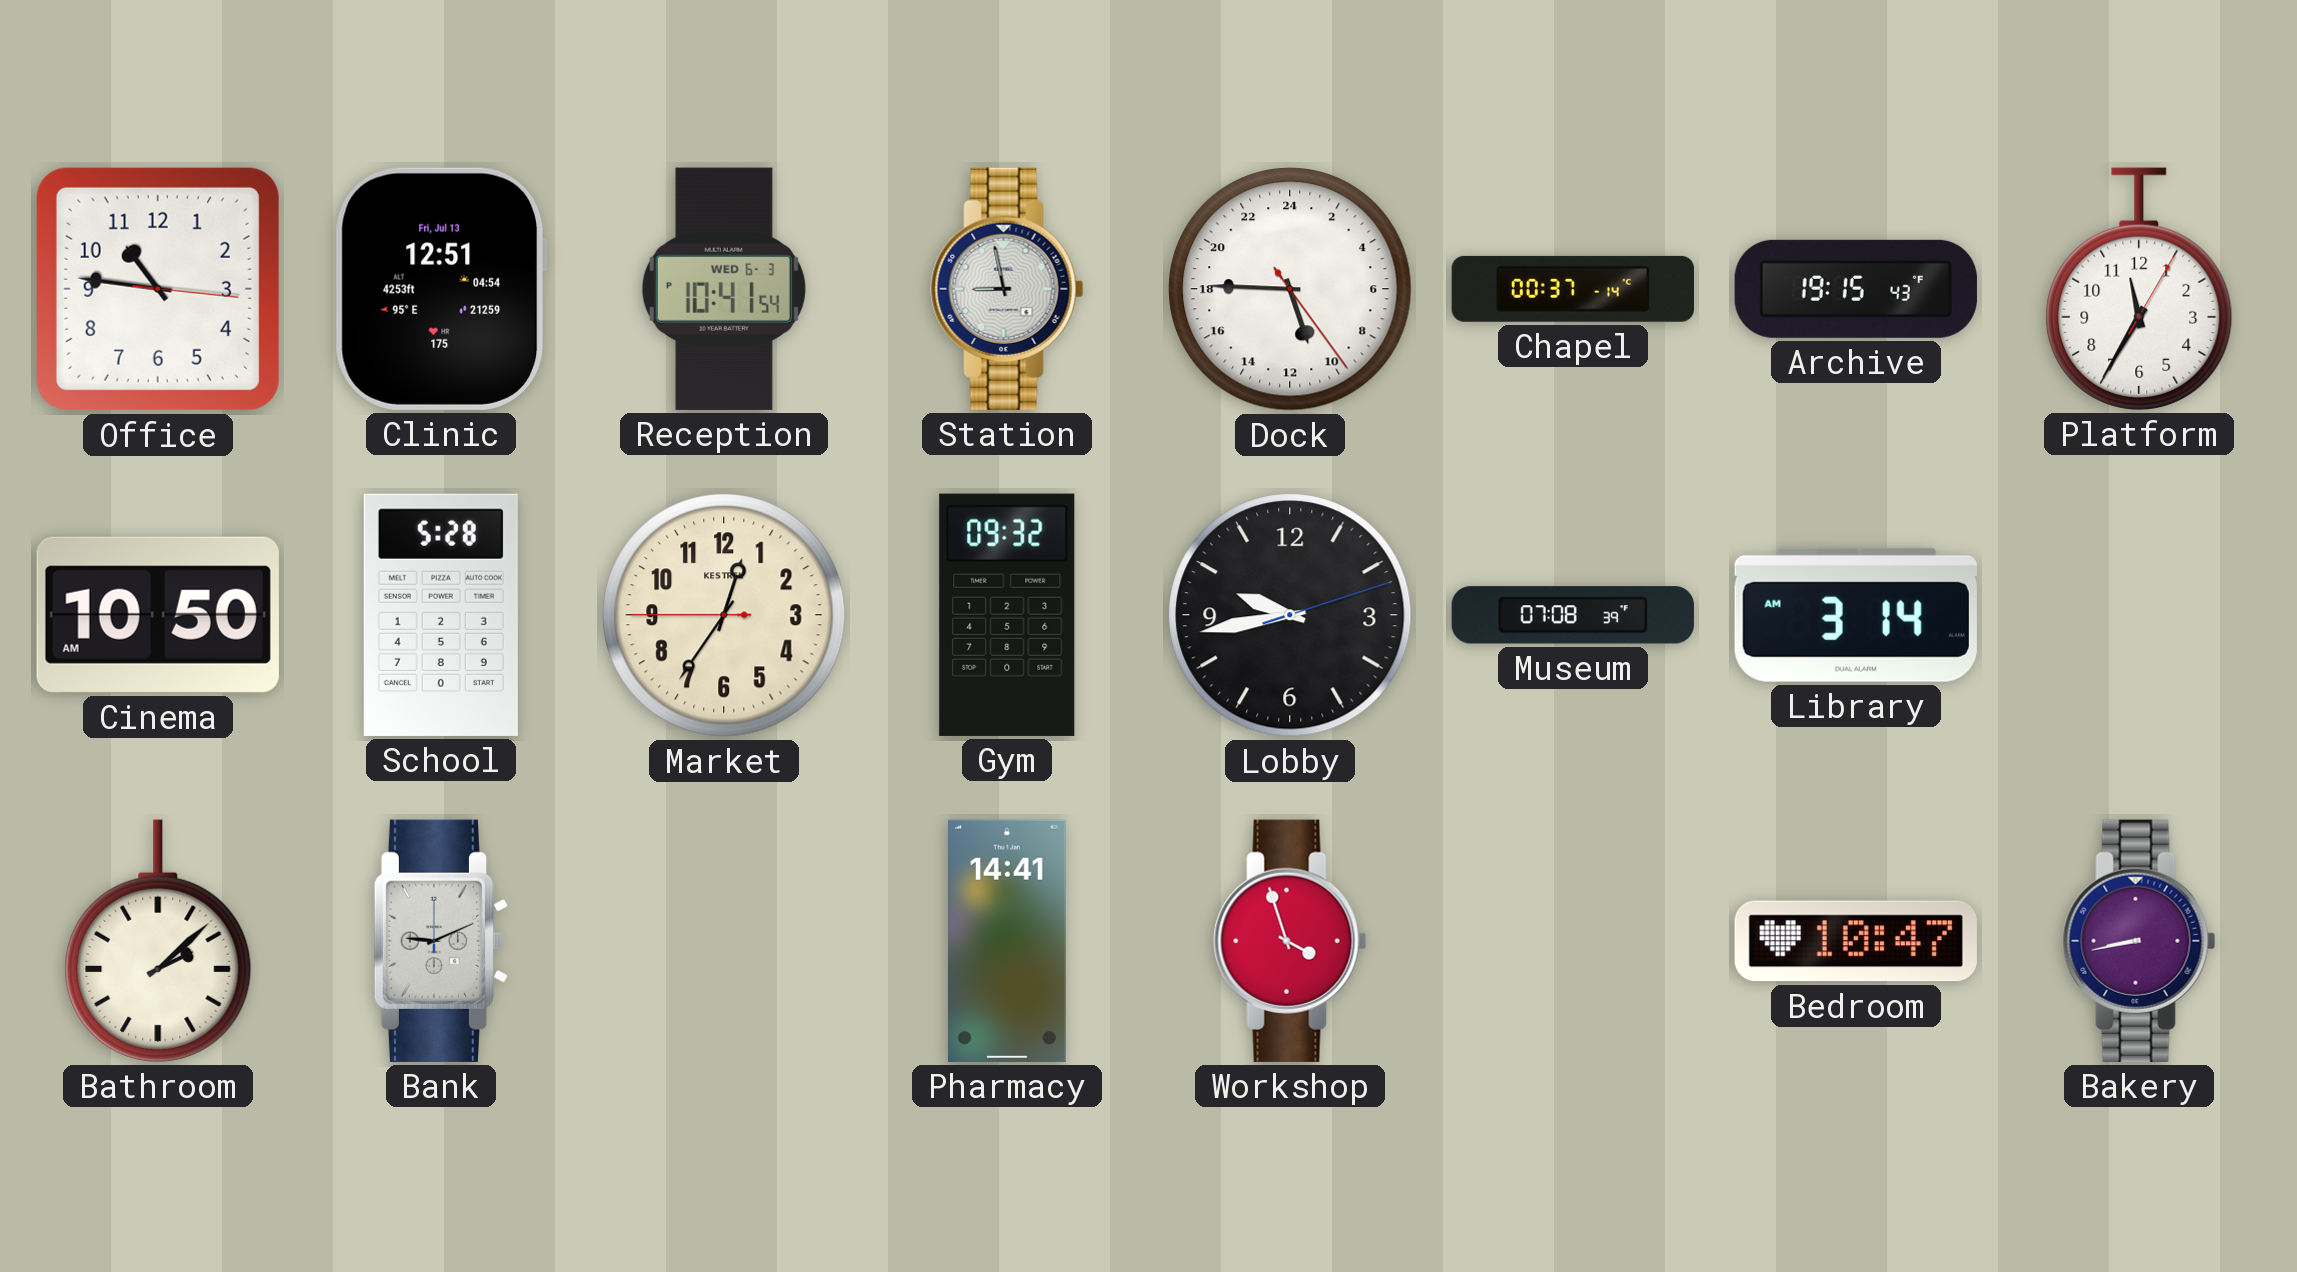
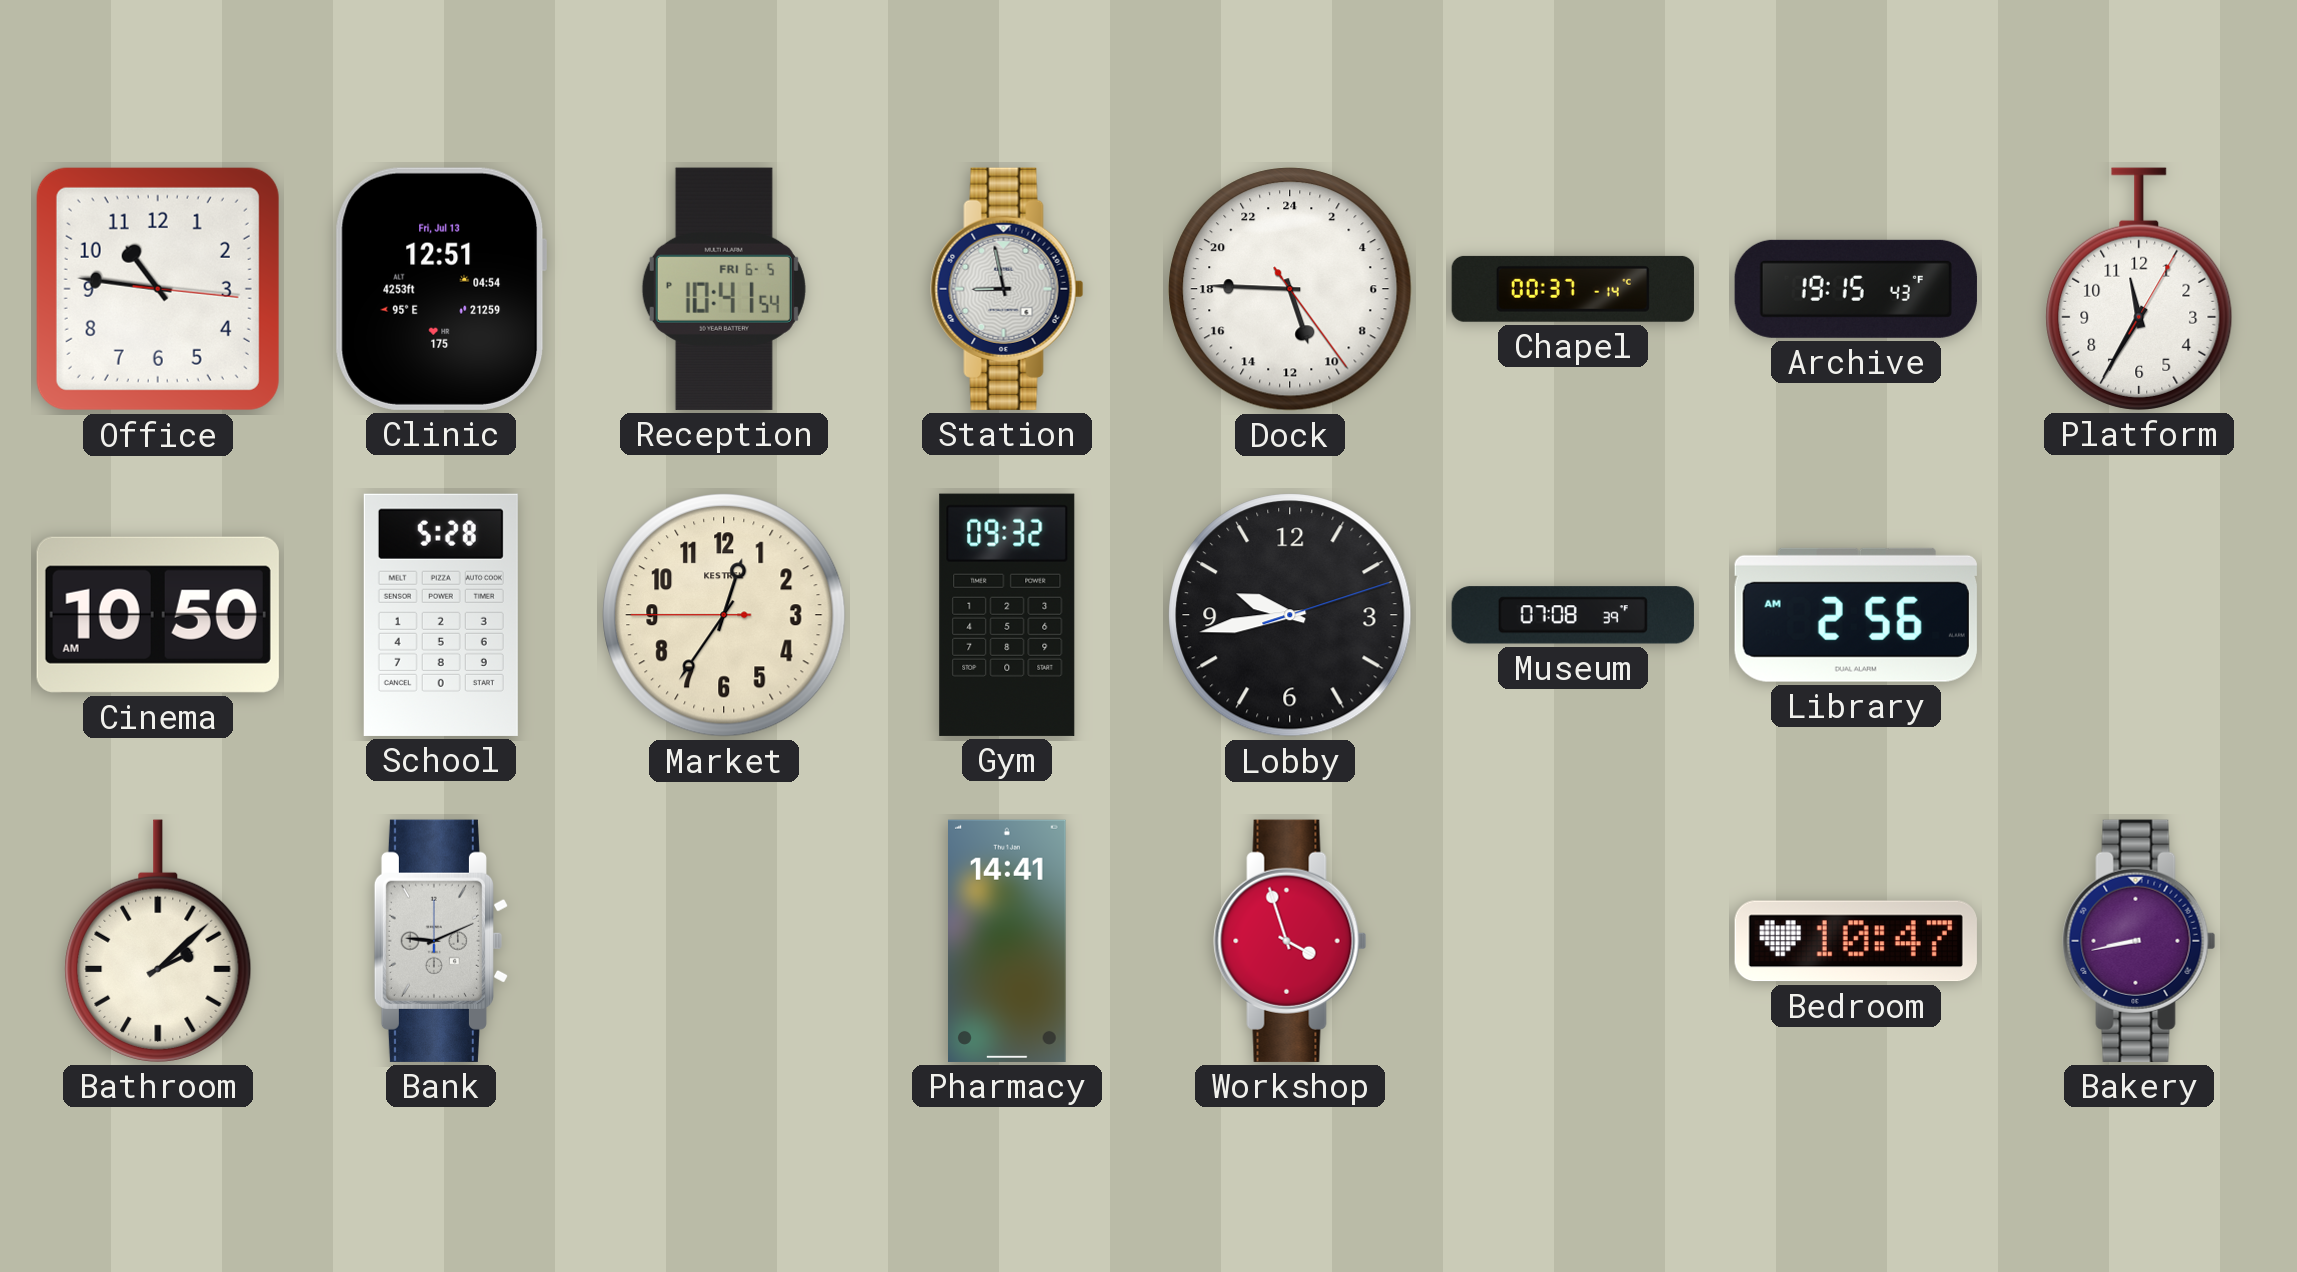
Reception date: WED 6-3 -> FRI 6-5
Library: 3:14 -> 2:56
